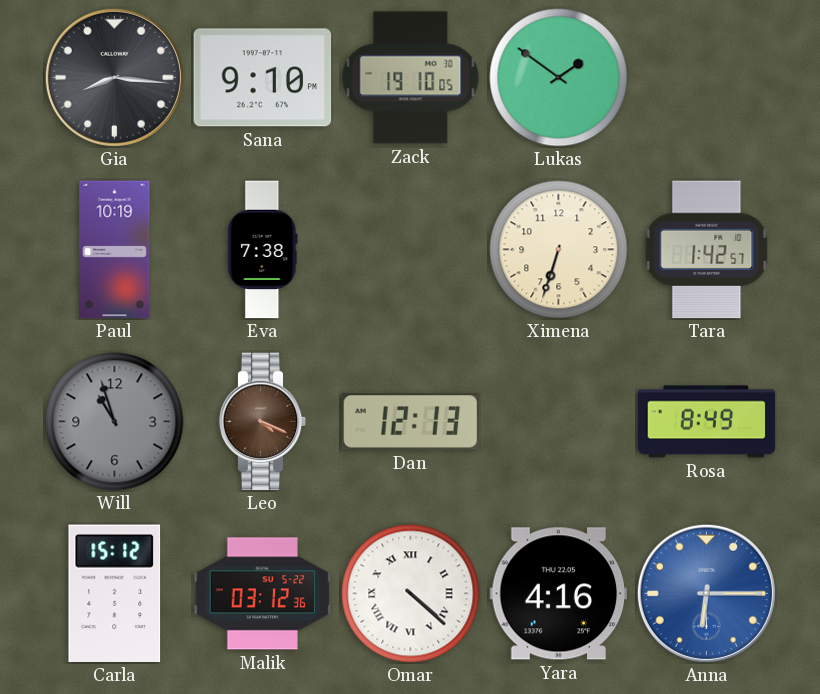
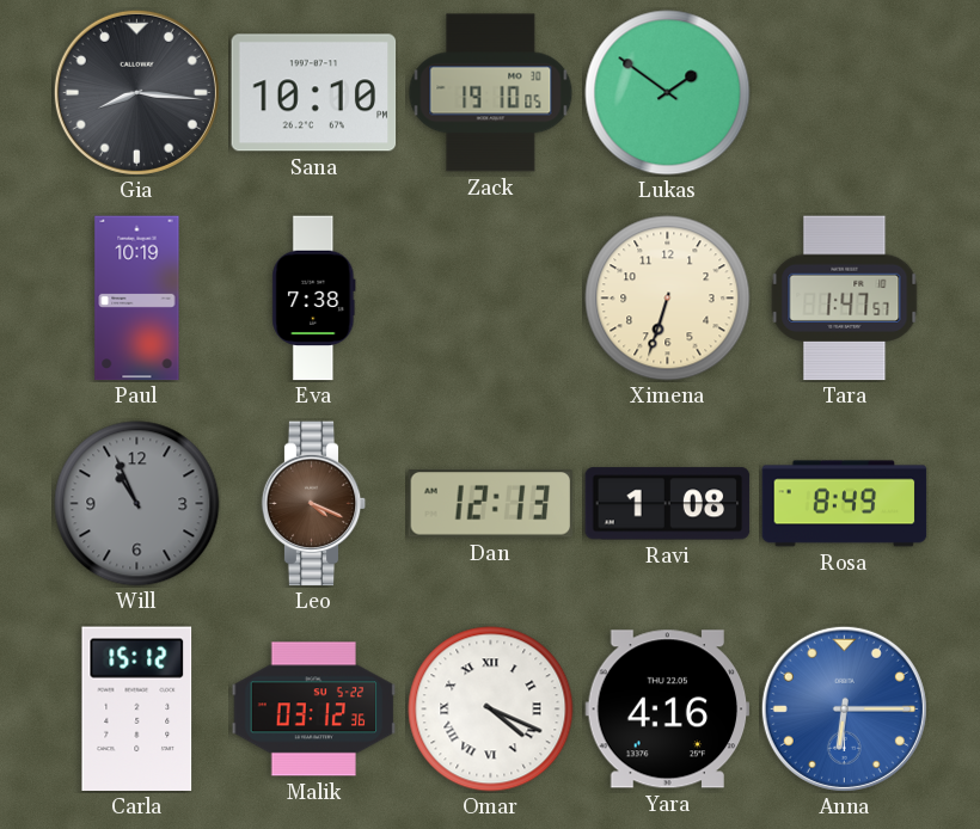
Sana: 9:10 -> 10:10
Tara: 1:42 -> 1:47
Will: 10:57 -> 10:56
Ravi: none -> 1:08
Omar: 4:22 -> 4:19
